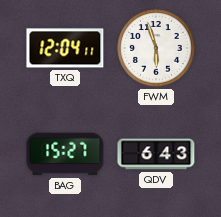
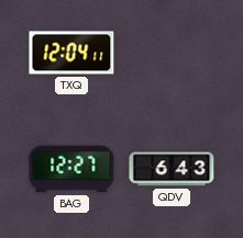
FWM: 5:57 -> none
BAG: 15:27 -> 12:27
